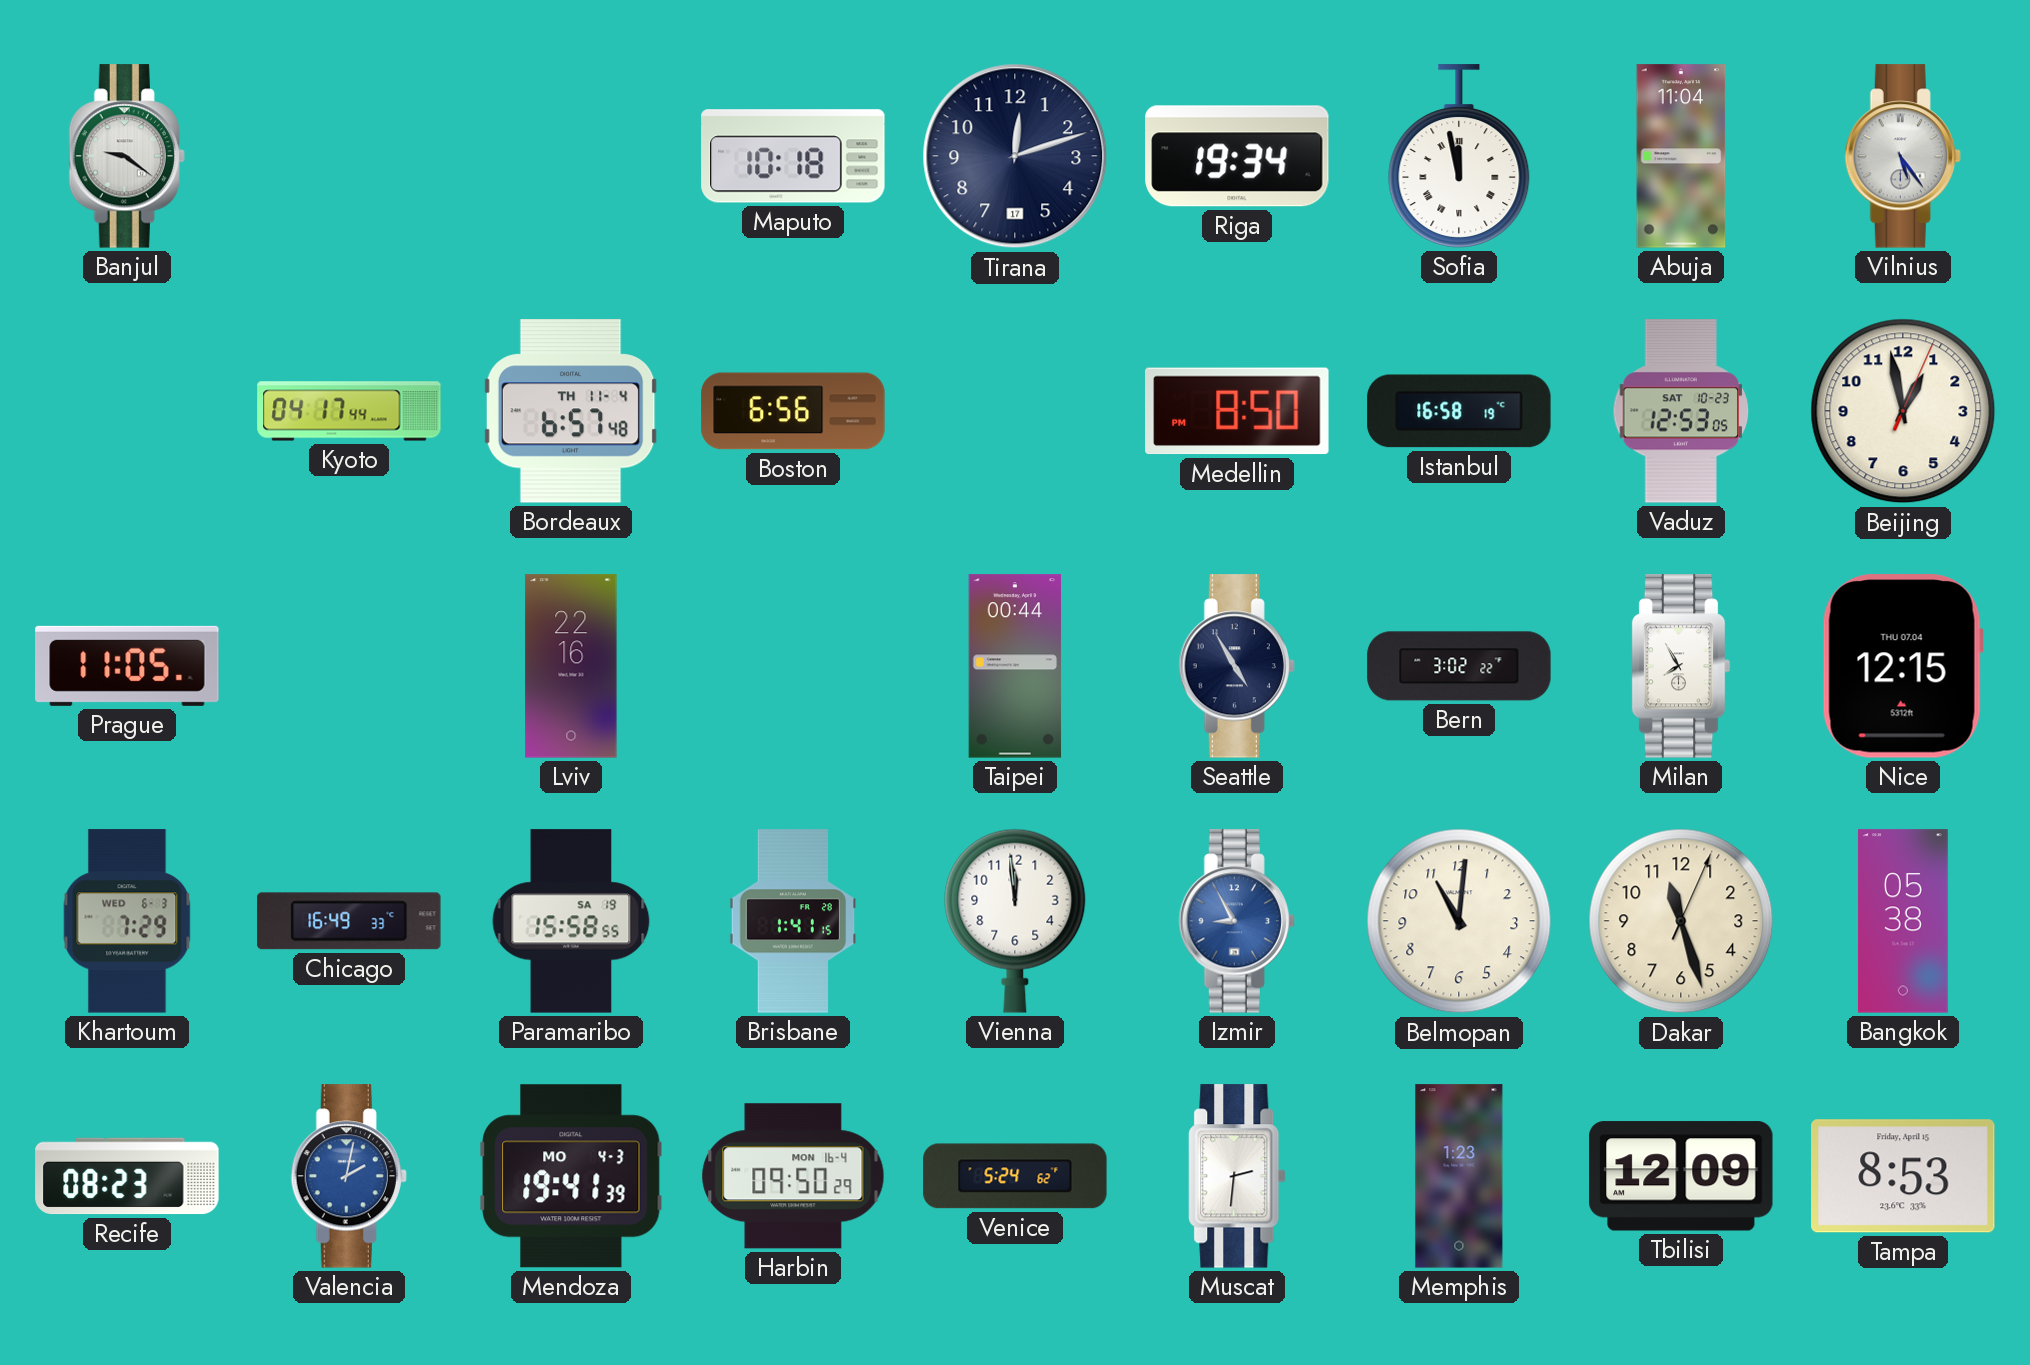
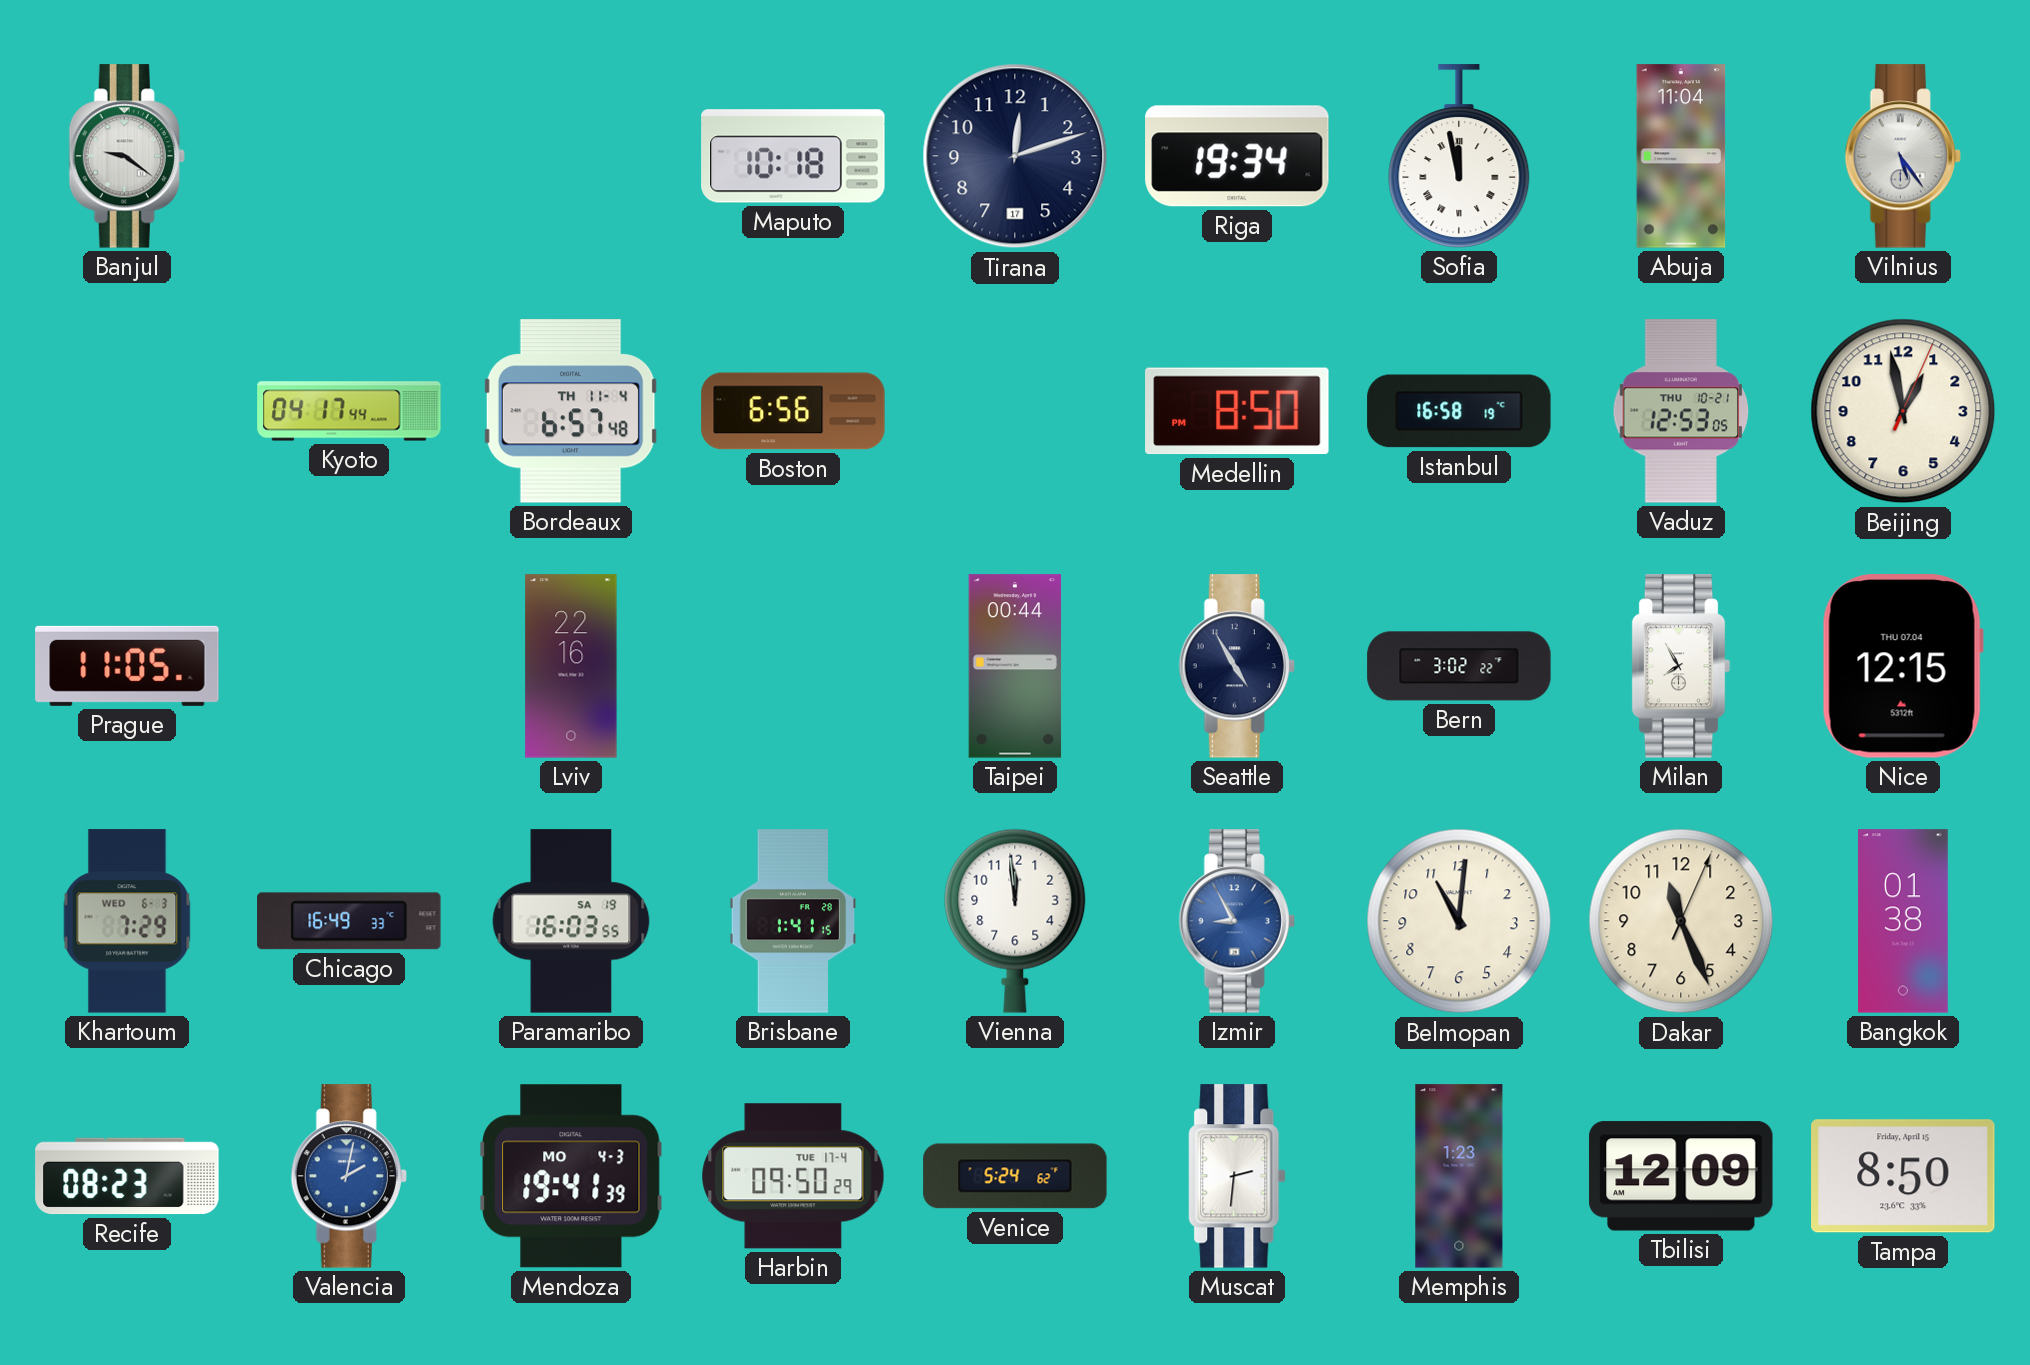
Vaduz date: SAT 10-23 -> THU 10-21
Paramaribo: 15:58 -> 16:03
Dakar: 11:27 -> 11:26
Bangkok: 05:38 -> 01:38
Harbin date: MON 16-4 -> TUE 17-4
Tampa: 8:53 -> 8:50
